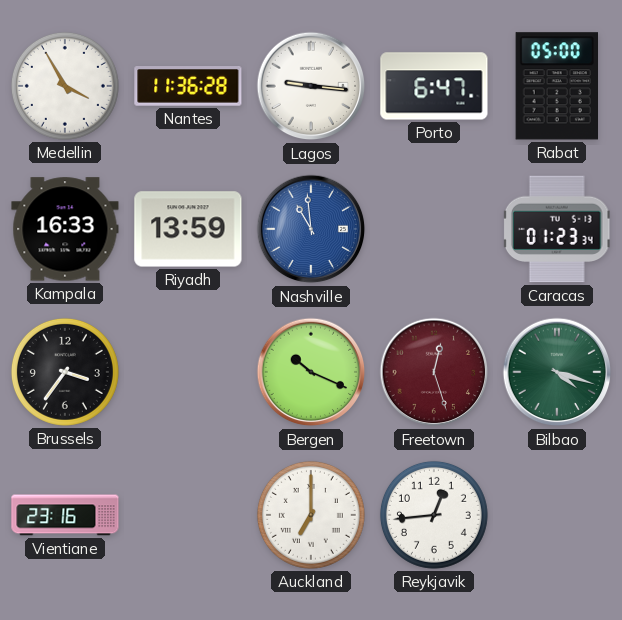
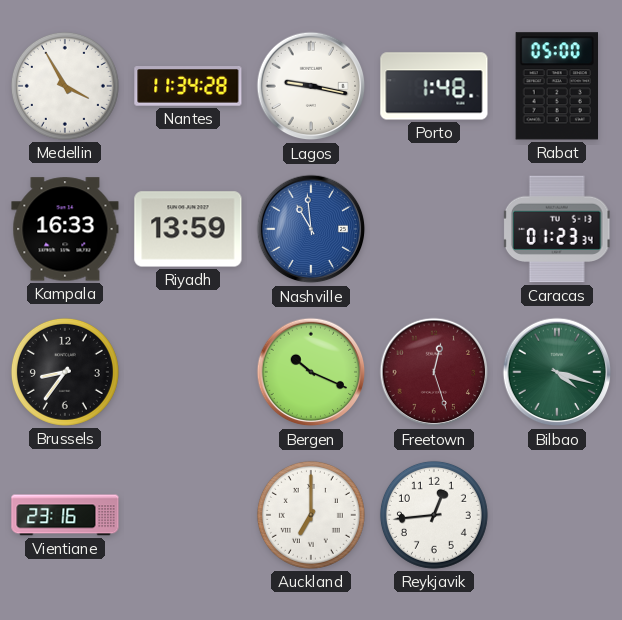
Nantes: 11:36 -> 11:34
Lagos: 9:16 -> 9:17
Porto: 6:47 -> 1:48
Brussels: 3:36 -> 8:36
